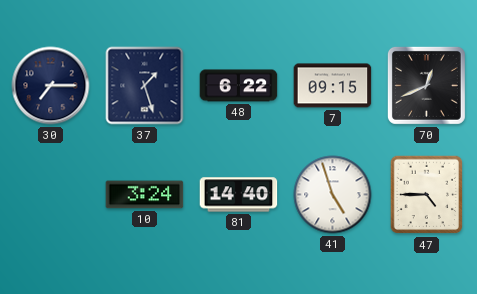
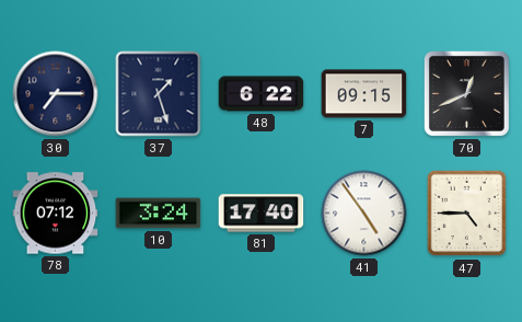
78: none -> 07:12
81: 14:40 -> 17:40
41: 4:57 -> 4:54
